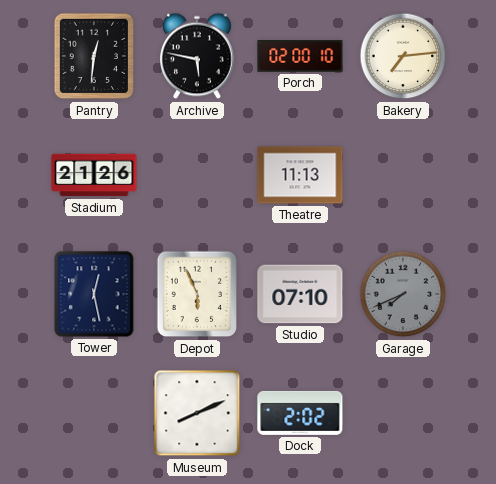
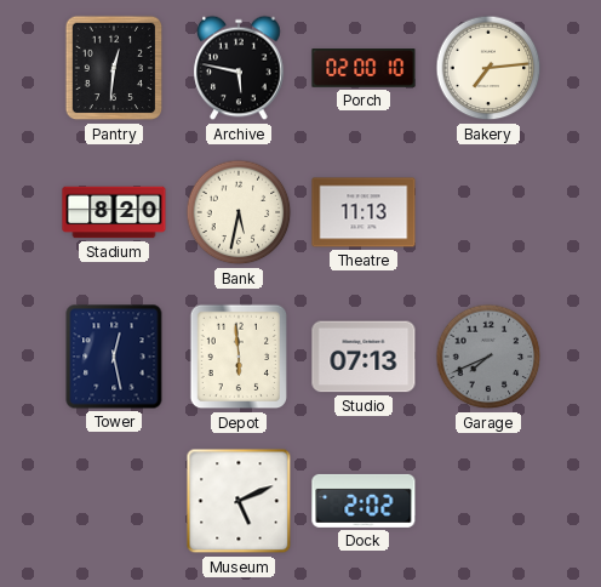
Stadium: 21:26 -> 8:20
Bank: none -> 5:32
Depot: 5:56 -> 5:59
Studio: 07:10 -> 07:13
Museum: 8:11 -> 5:11
